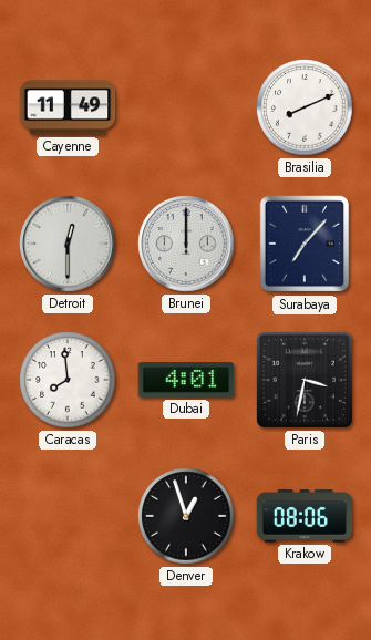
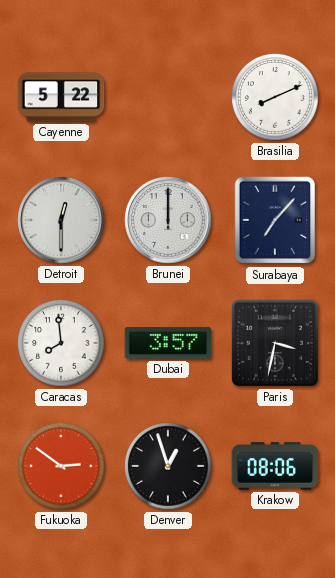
Cayenne: 11:49 -> 5:22
Dubai: 4:01 -> 3:57
Fukuoka: none -> 2:51
